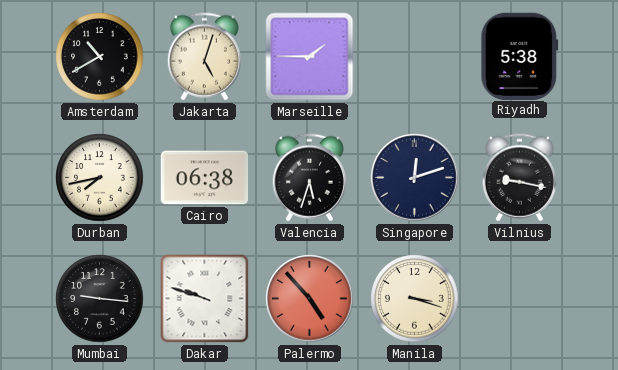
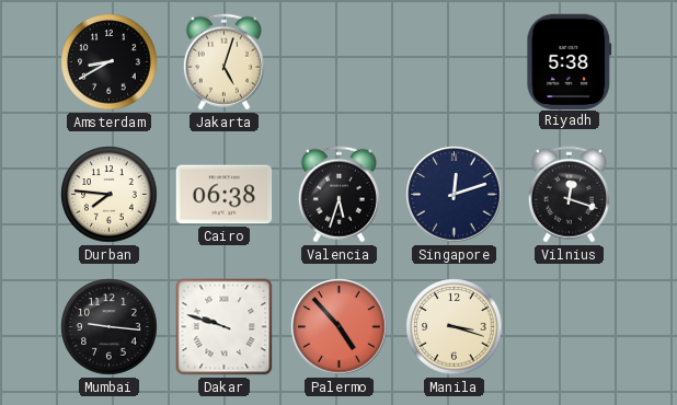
Amsterdam: 10:40 -> 8:40
Marseille: 1:45 -> none
Durban: 7:43 -> 7:46
Vilnius: 9:17 -> 12:18
